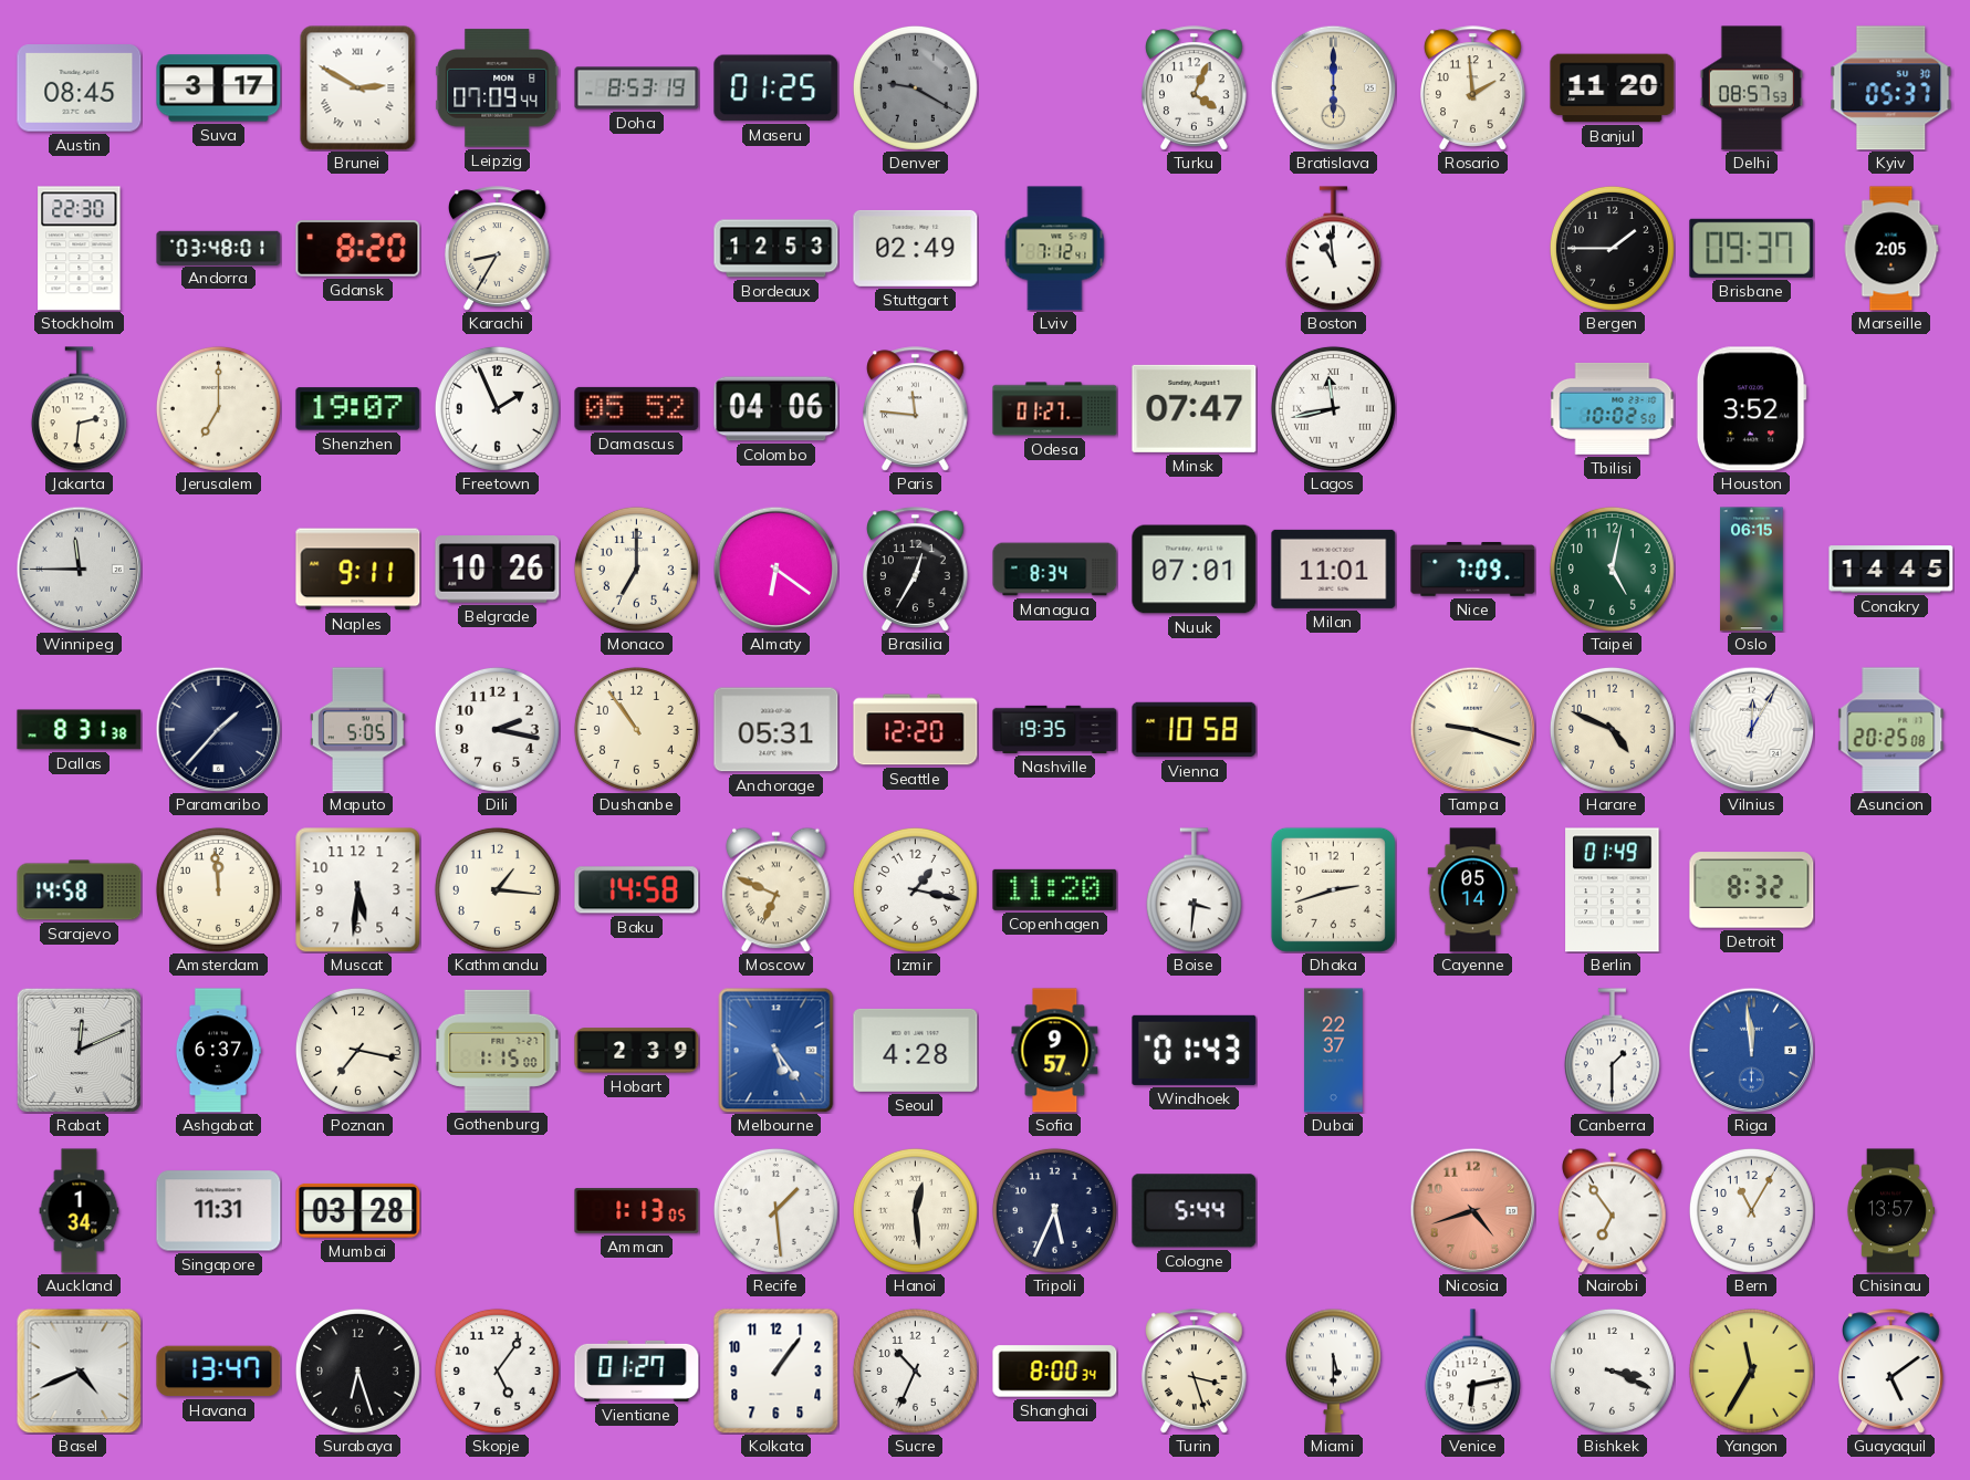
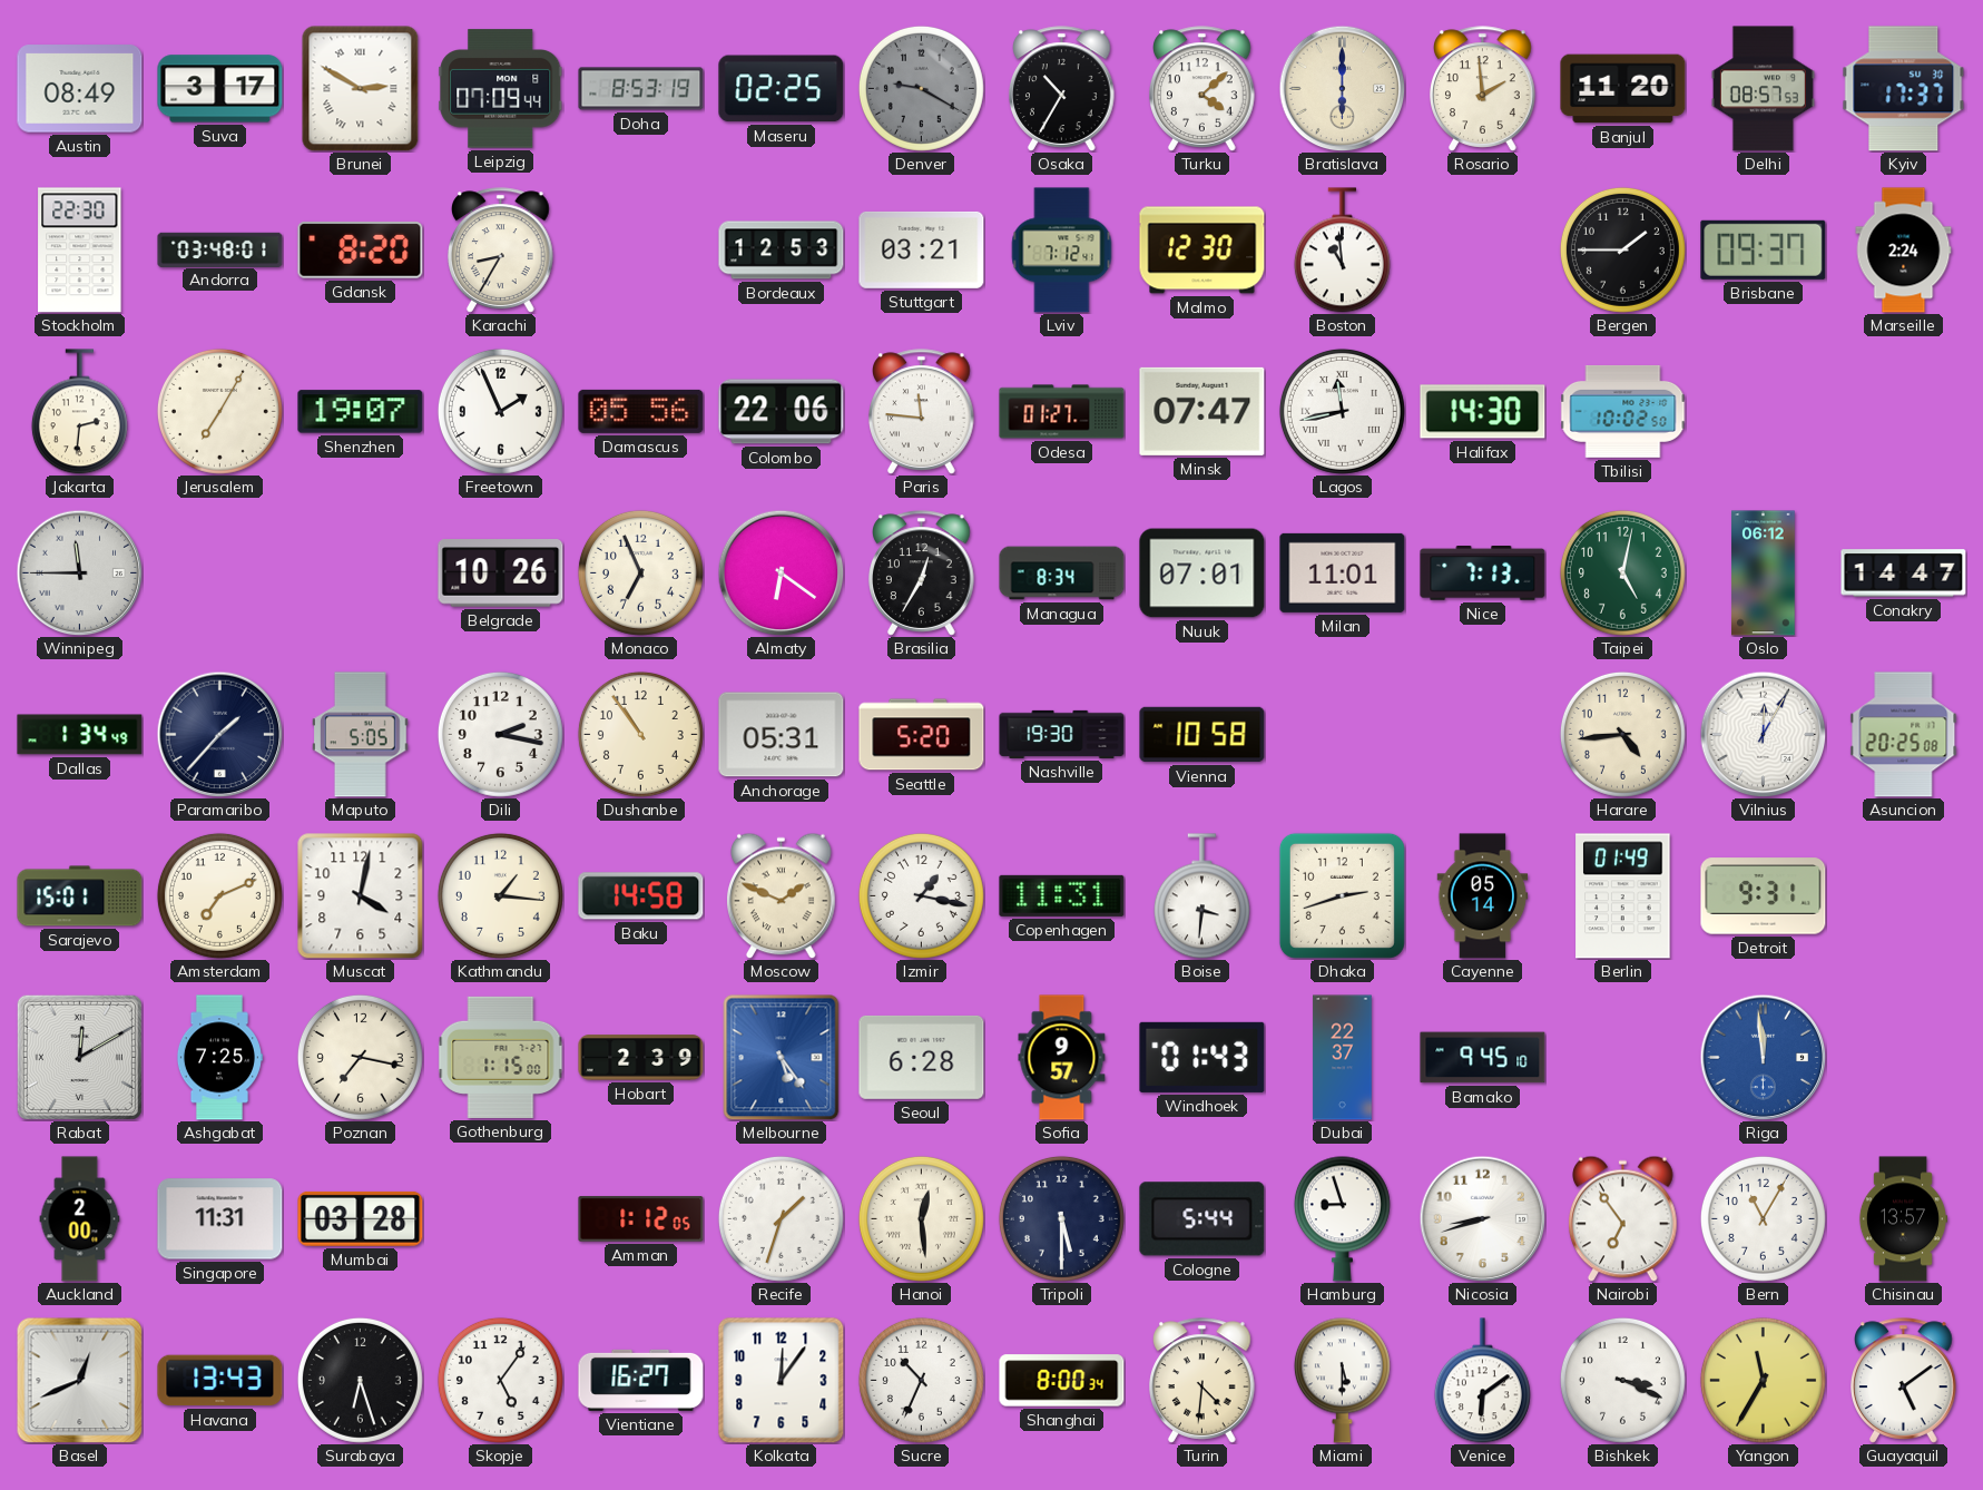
Austin: 08:45 -> 08:49
Maseru: 01:25 -> 02:25
Osaka: none -> 10:35
Turku: 4:04 -> 4:08
Kyiv: 05:37 -> 17:37
Stuttgart: 02:49 -> 03:21
Malmo: none -> 12:30
Marseille: 2:05 -> 2:24
Jerusalem: 7:00 -> 7:05
Damascus: 05:52 -> 05:56
Colombo: 04:06 -> 22:06
Halifax: none -> 14:30
Houston: 3:52 -> none
Naples: 9:11 -> none
Monaco: 7:00 -> 6:56
Nice: 7:09 -> 7:13
Oslo: 06:15 -> 06:12
Conakry: 14:45 -> 14:47
Dallas: 8:31 -> 1:34
Seattle: 12:20 -> 5:20
Nashville: 19:35 -> 19:30
Tampa: 9:18 -> none
Harare: 4:49 -> 4:44
Sarajevo: 14:58 -> 15:01
Amsterdam: 11:59 -> 7:11
Muscat: 5:31 -> 4:02
Moscow: 6:49 -> 1:49
Copenhagen: 11:20 -> 11:31
Detroit: 8:32 -> 9:31
Rabat: 12:11 -> 12:10
Ashgabat: 6:37 -> 7:25
Seoul: 4:28 -> 6:28
Bamako: none -> 9:45
Canberra: 1:30 -> none
Auckland: 1:34 -> 2:00
Amman: 1:13 -> 1:12
Recife: 1:29 -> 1:33
Tripoli: 5:34 -> 5:30
Hamburg: none -> 8:57
Nicosia: 4:42 -> 8:42
Nicosia dial: salmon -> white
Basel: 4:41 -> 12:41
Havana: 13:47 -> 13:43
Vientiane: 01:27 -> 16:27
Kolkata: 1:06 -> 12:06
Turin: 3:27 -> 4:31
Venice: 6:13 -> 6:09
